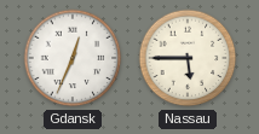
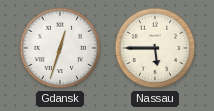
Gdansk: 12:34 -> 12:33
